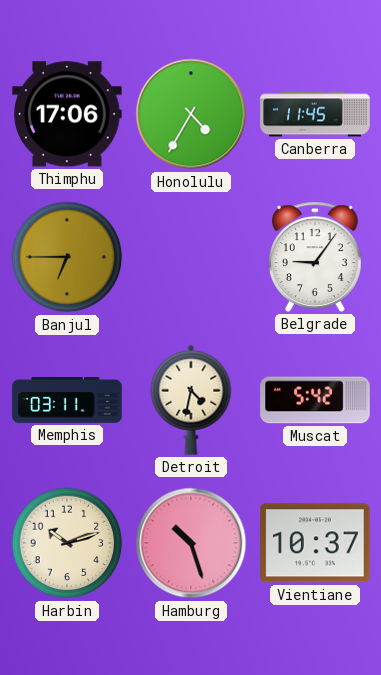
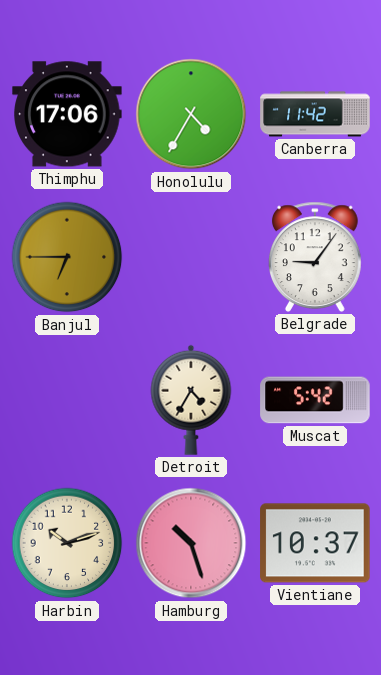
Canberra: 11:45 -> 11:42
Memphis: 03:11 -> none
Detroit: 4:32 -> 4:35
